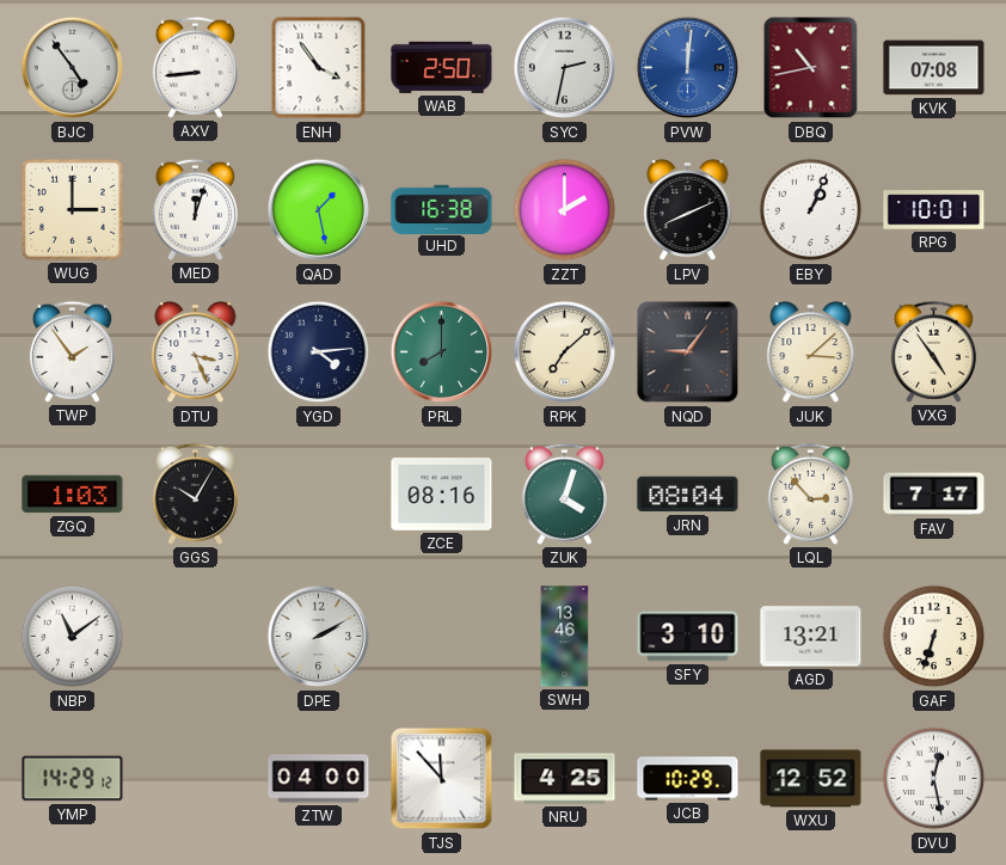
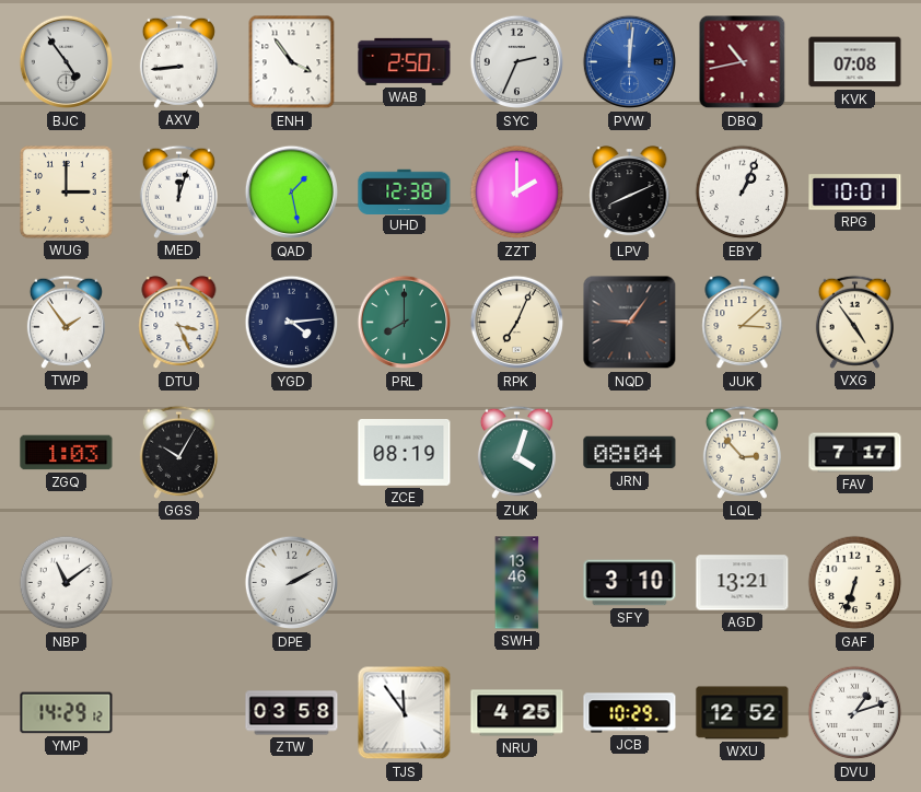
SYC: 2:32 -> 2:34
UHD: 16:38 -> 12:38
RPK: 7:08 -> 7:04
ZCE: 08:16 -> 08:19
ZTW: 04:00 -> 03:58
TJS: 11:53 -> 11:54
DVU: 12:28 -> 1:12
